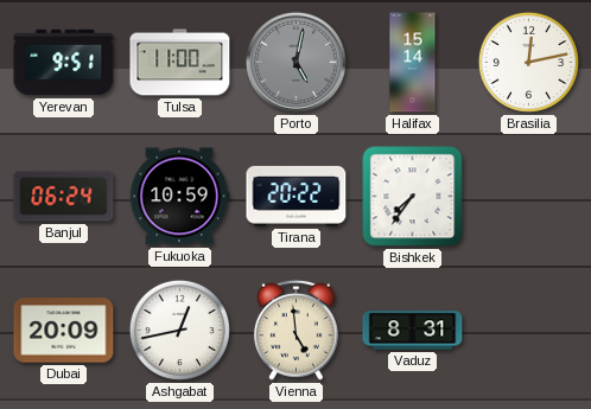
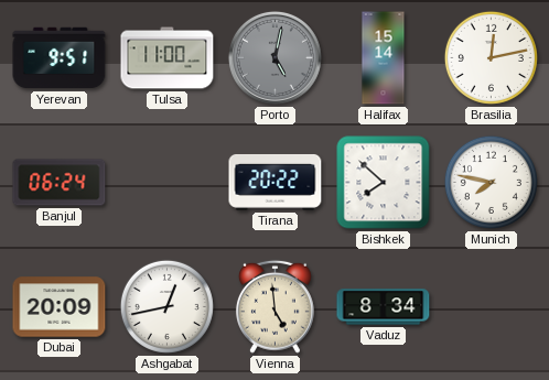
Fukuoka: 10:59 -> none
Bishkek: 7:36 -> 7:52
Munich: none -> 7:47
Vaduz: 8:31 -> 8:34
